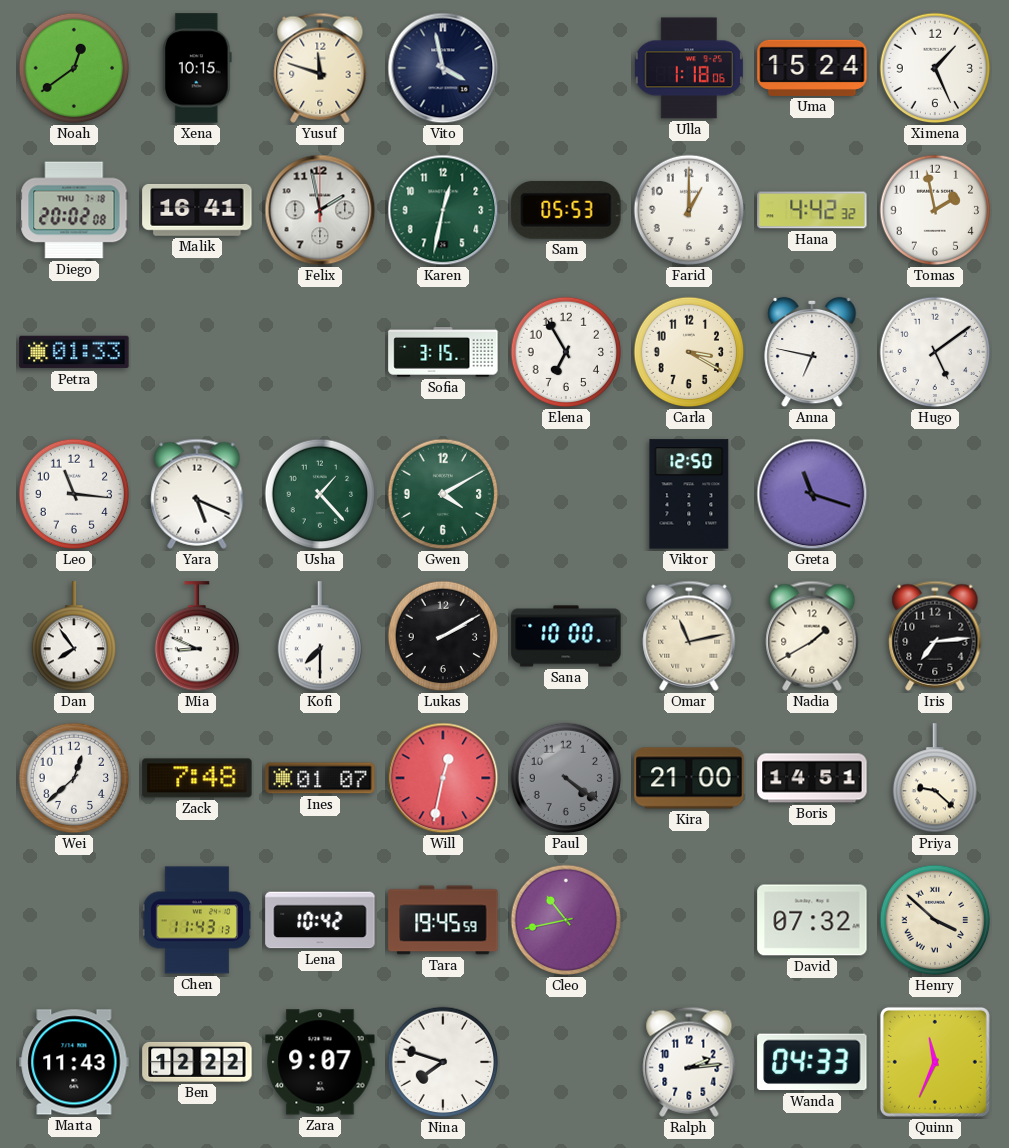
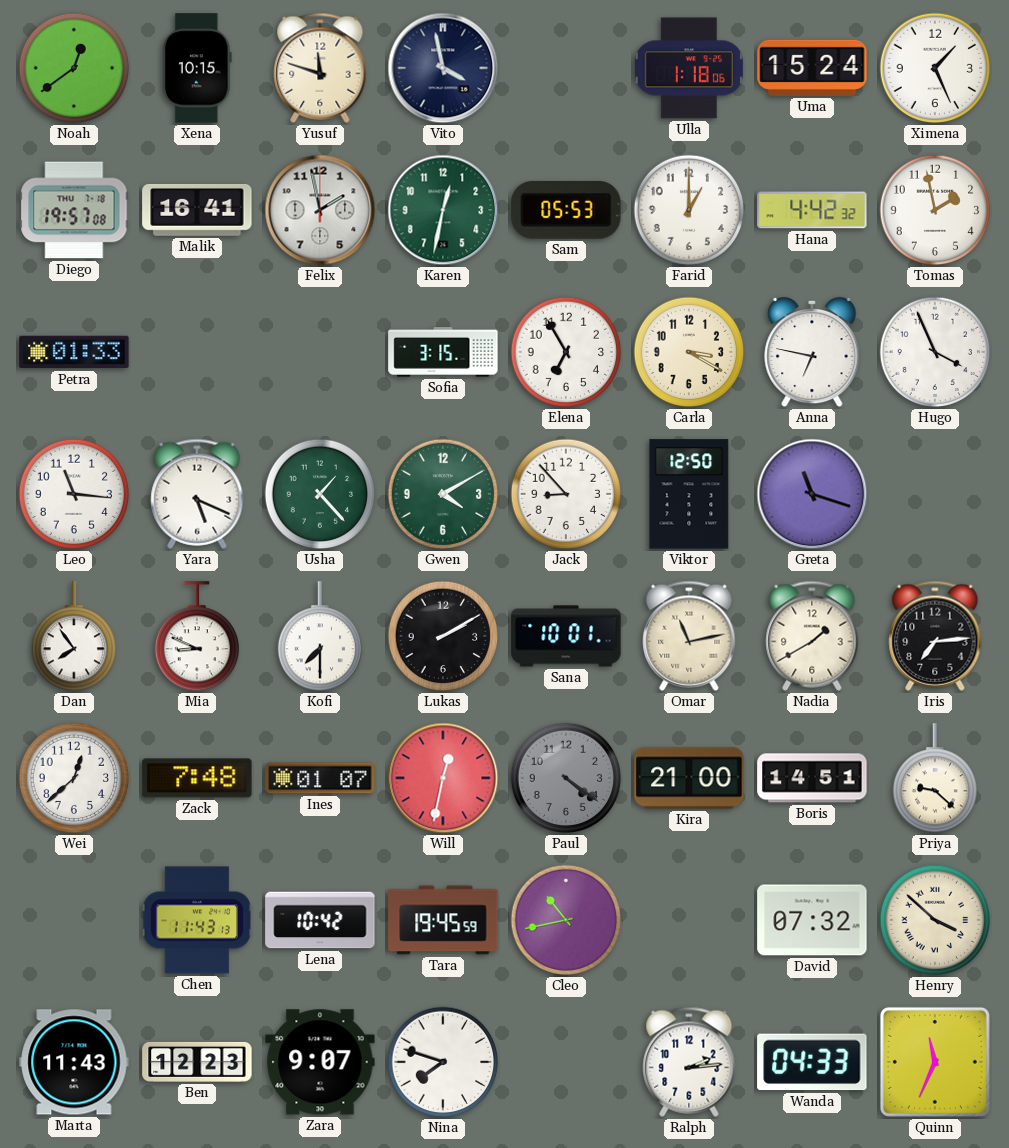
Diego: 20:02 -> 19:57
Hugo: 5:09 -> 3:56
Jack: none -> 8:53
Sana: 10:00 -> 10:01
Ben: 12:22 -> 12:23
